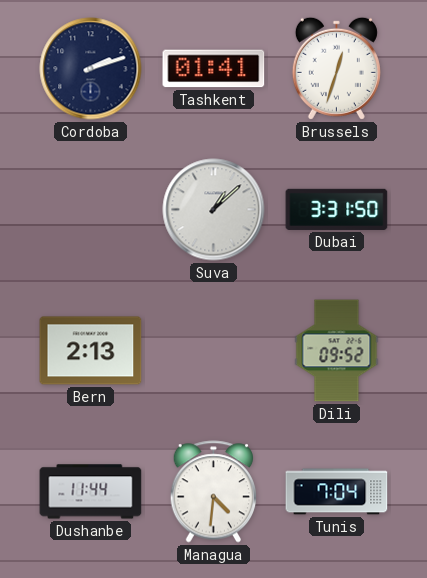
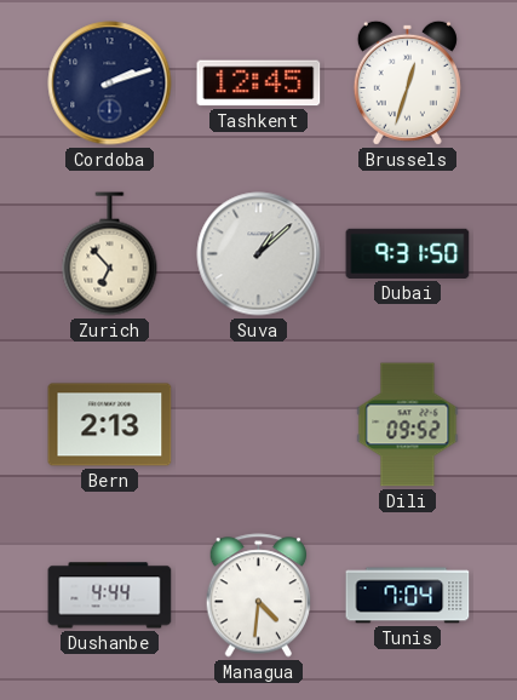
Tashkent: 01:41 -> 12:45
Zurich: none -> 6:53
Dubai: 3:31 -> 9:31
Dushanbe: 11:44 -> 4:44
